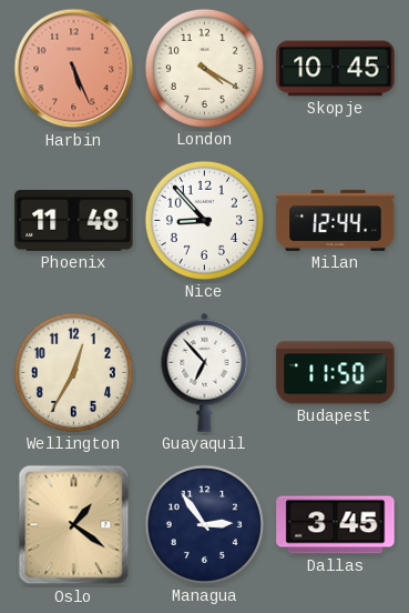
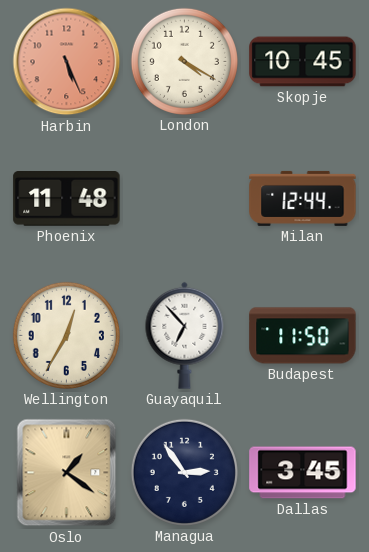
Nice: 8:53 -> none
